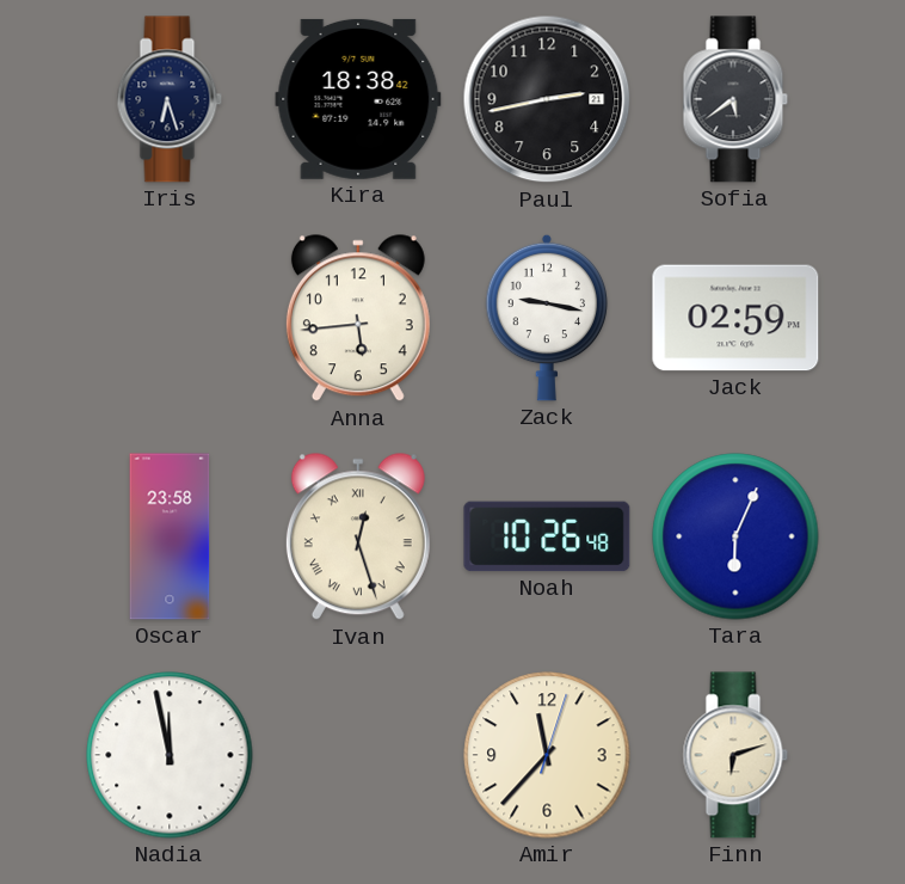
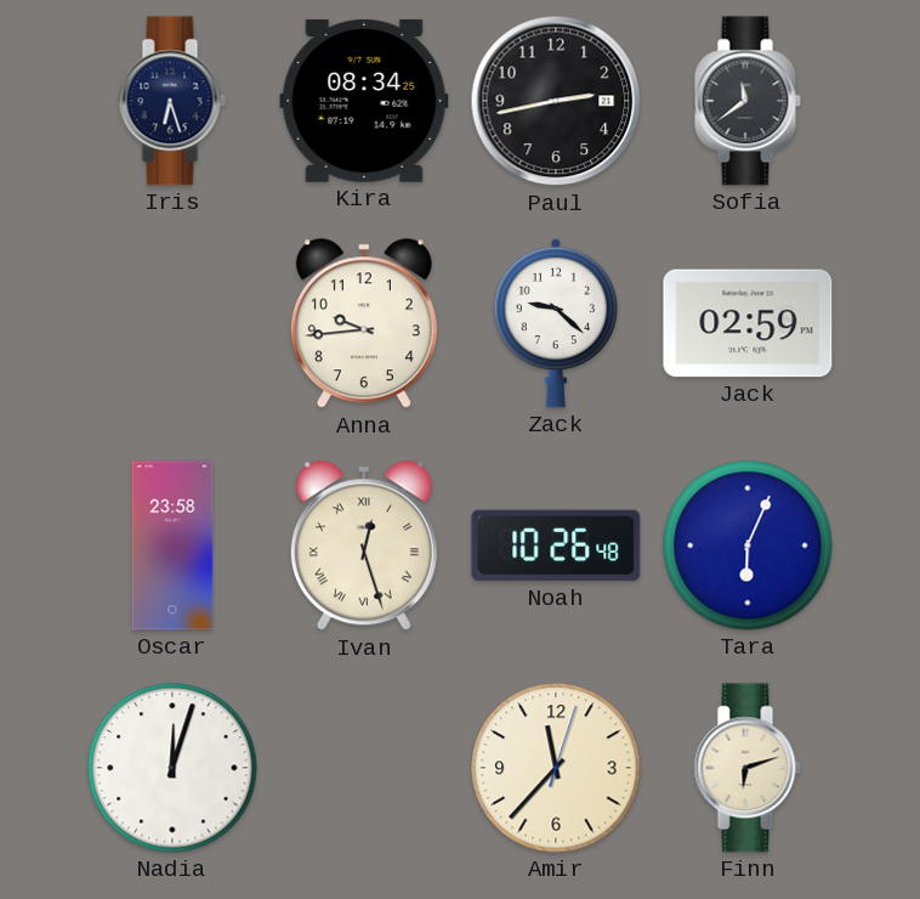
Kira: 18:38 -> 08:34
Sofia: 5:39 -> 11:39
Anna: 5:44 -> 9:44
Zack: 9:17 -> 9:22
Nadia: 11:58 -> 12:03
